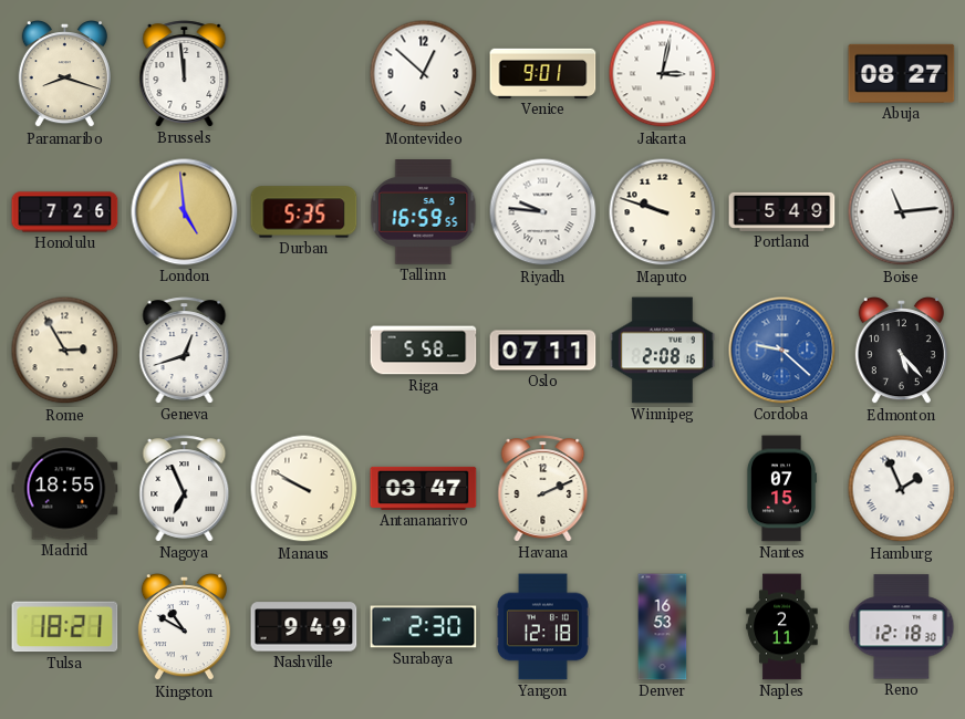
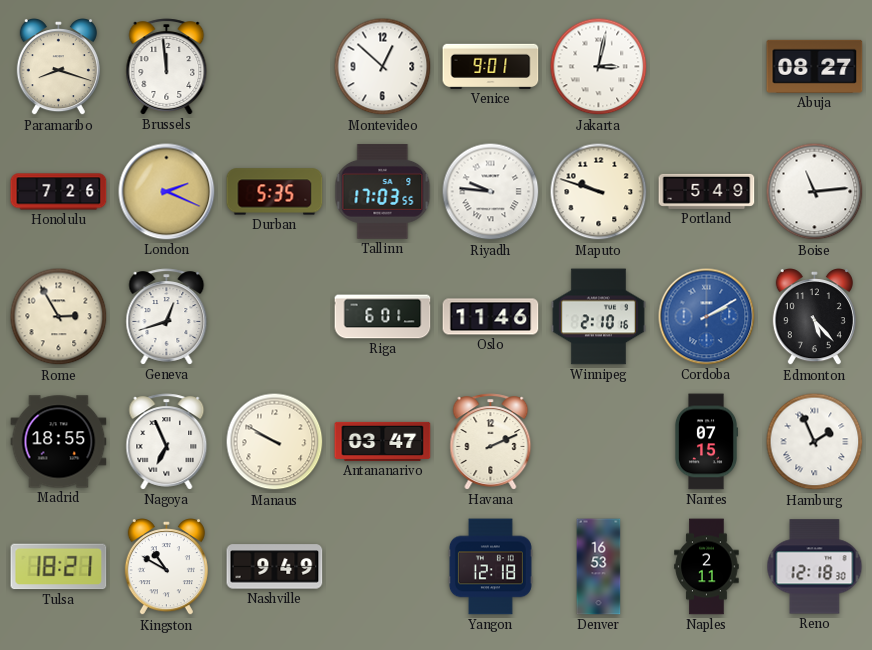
London: 4:59 -> 2:19
Tallinn: 16:59 -> 17:03
Riga: 5:58 -> 6:01
Oslo: 07:11 -> 11:46
Winnipeg: 2:08 -> 2:10
Cordoba: 9:22 -> 2:10
Surabaya: 2:30 -> none
